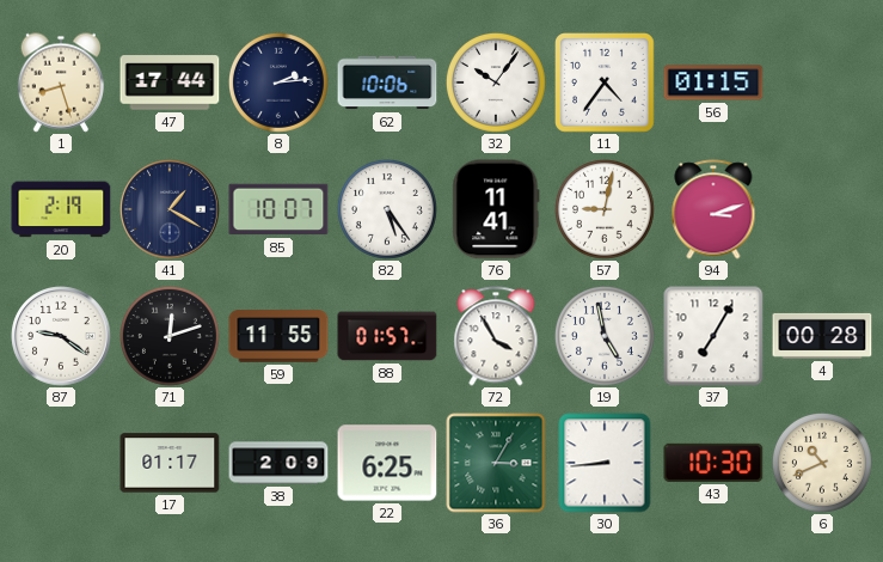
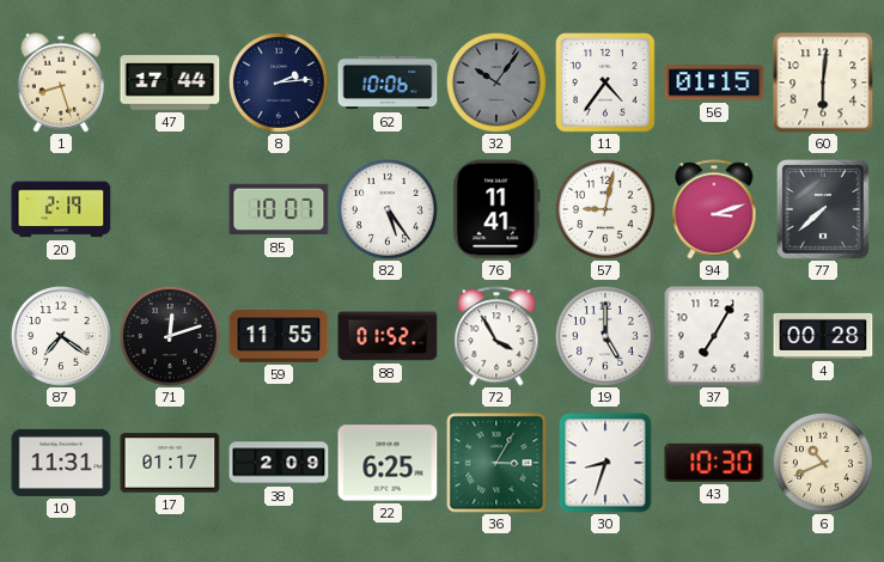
32 dial: white -> grey
60: none -> 6:01
41: 1:20 -> none
77: none -> 7:38
87: 9:21 -> 7:21
88: 01:57 -> 01:52
19: 4:58 -> 5:00
10: none -> 11:31
30: 8:44 -> 8:33
